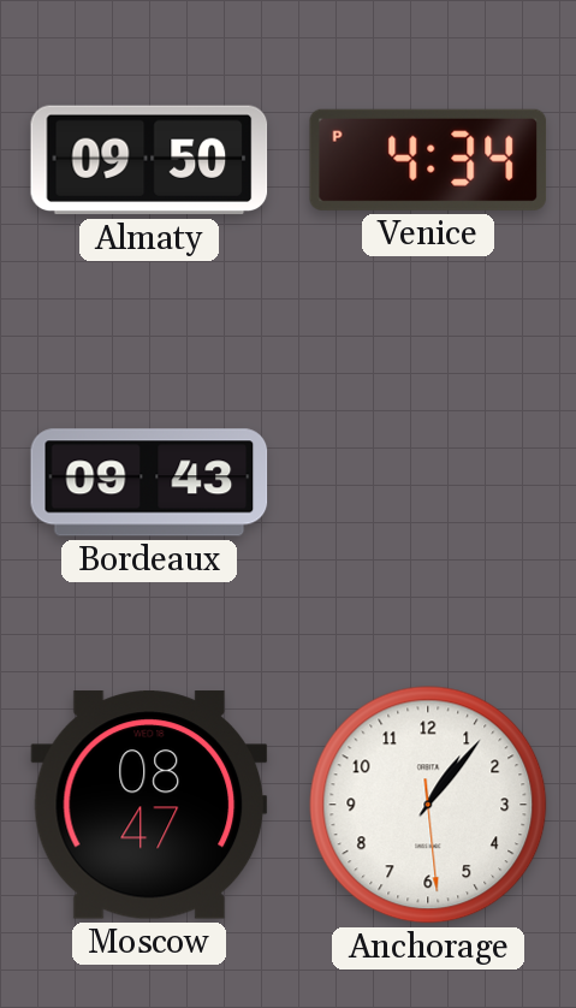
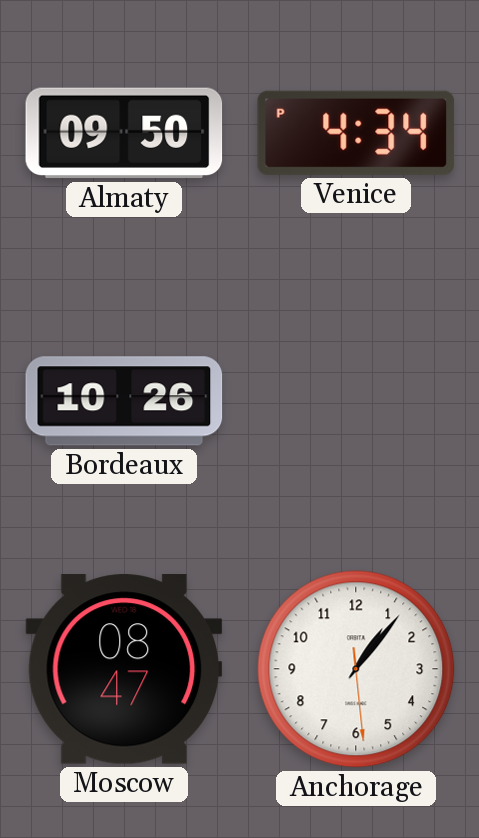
Bordeaux: 09:43 -> 10:26
